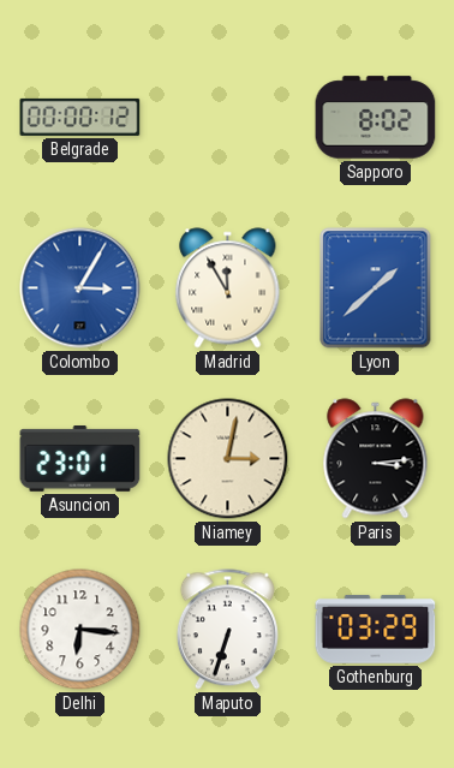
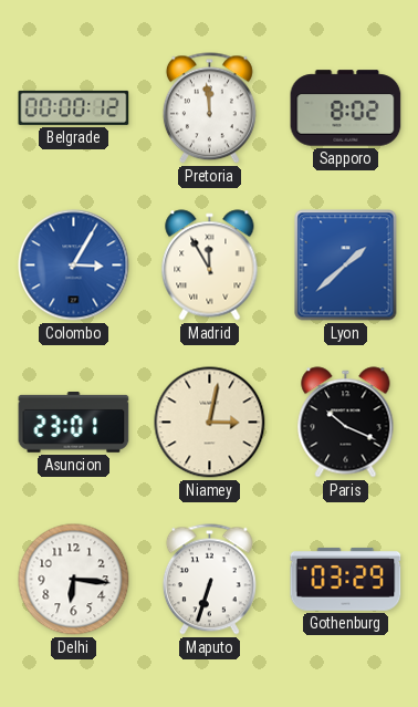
Pretoria: none -> 11:59
Paris: 3:14 -> 10:19
